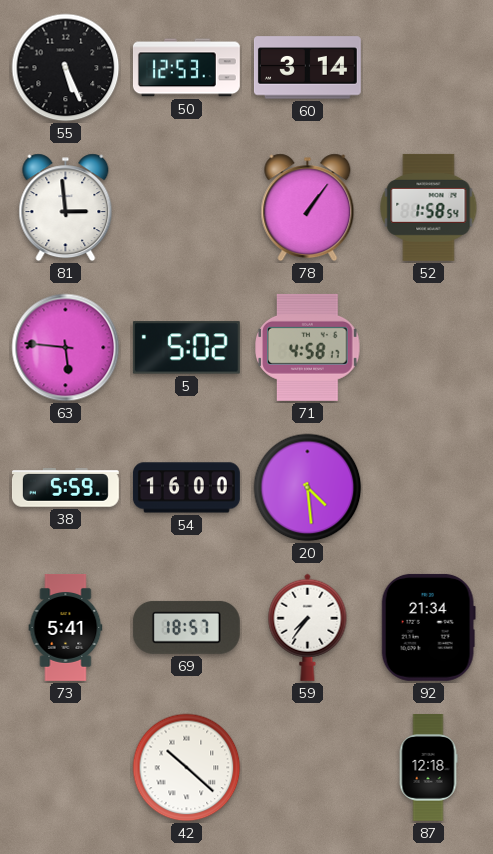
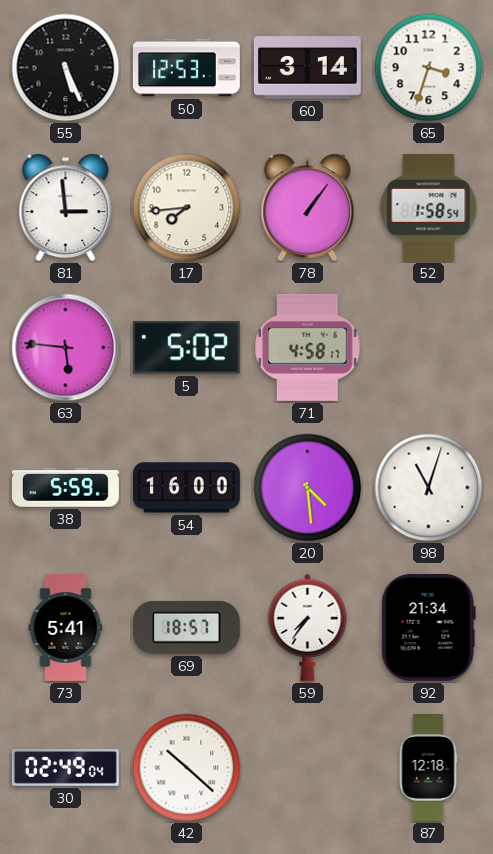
65: none -> 3:33
17: none -> 7:44
98: none -> 11:03
30: none -> 02:49
